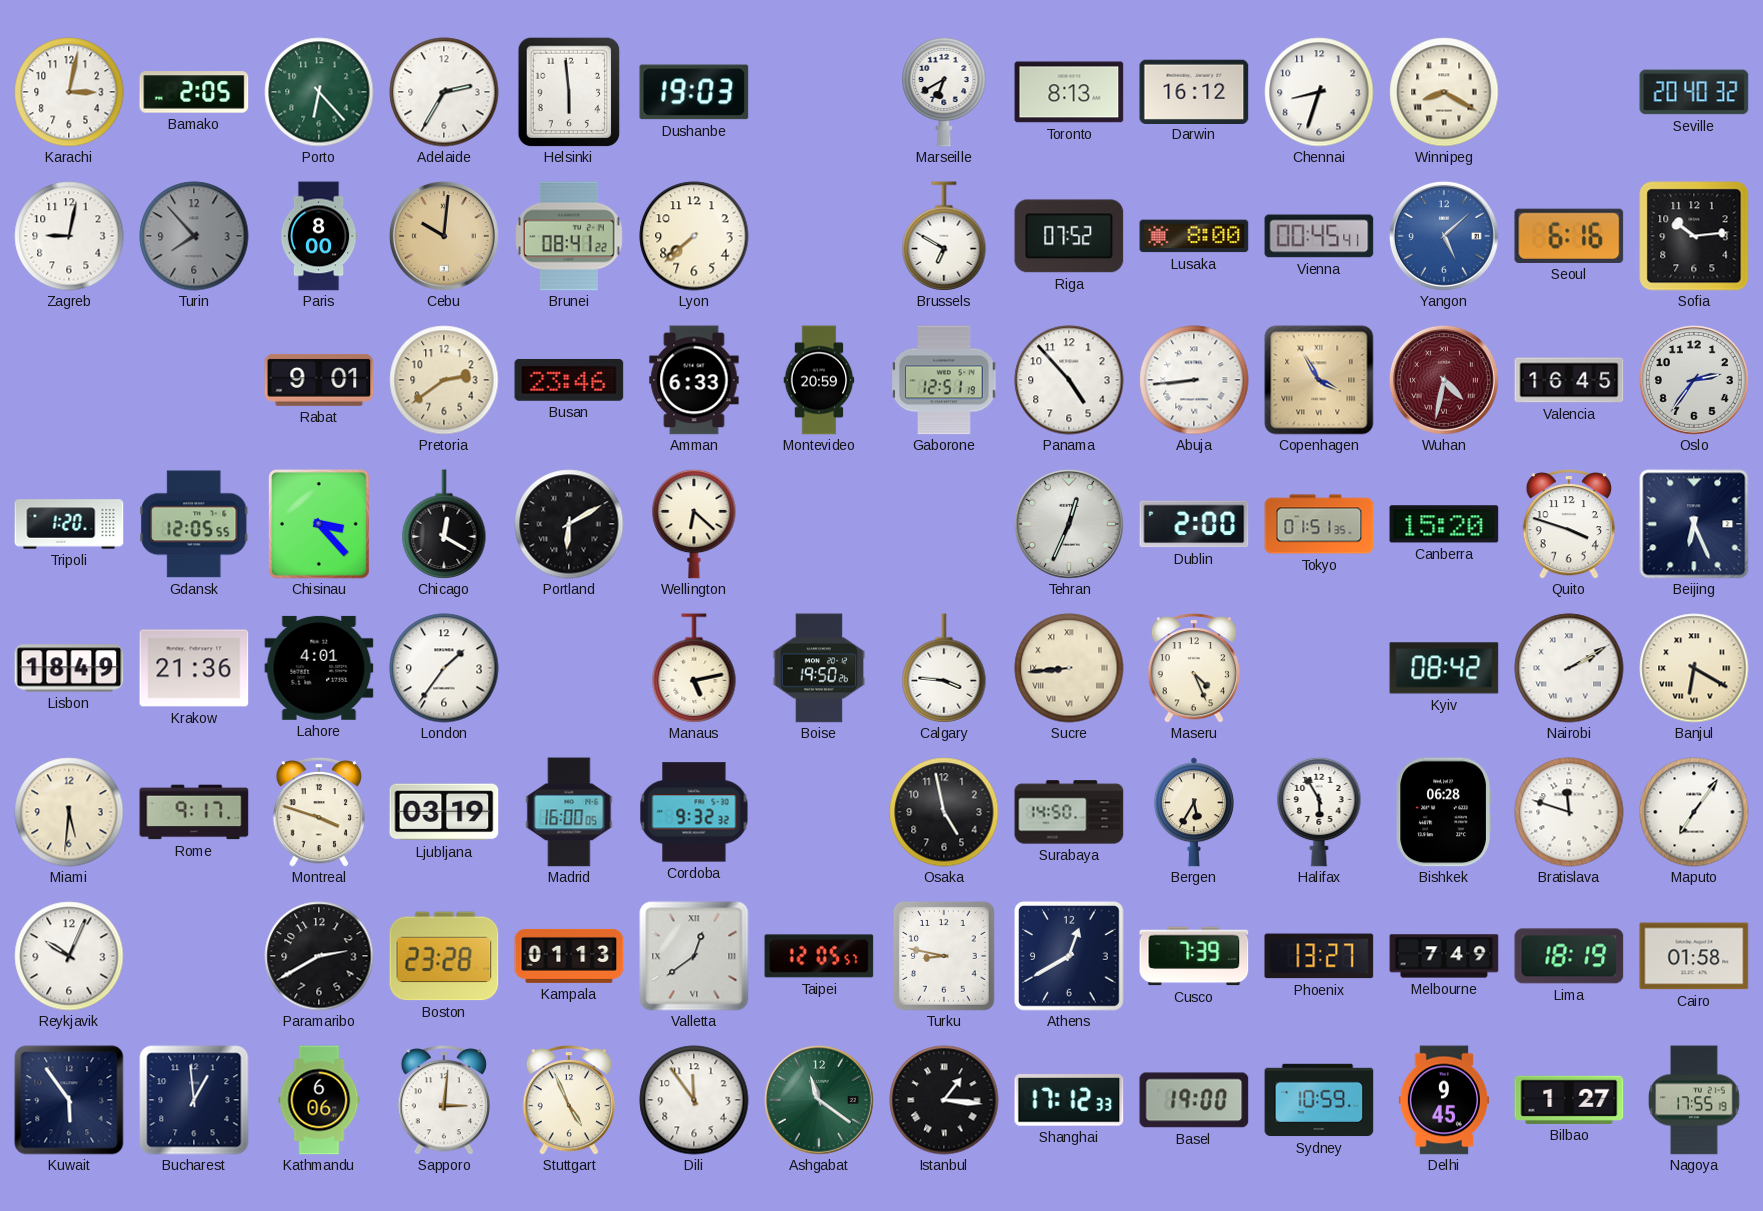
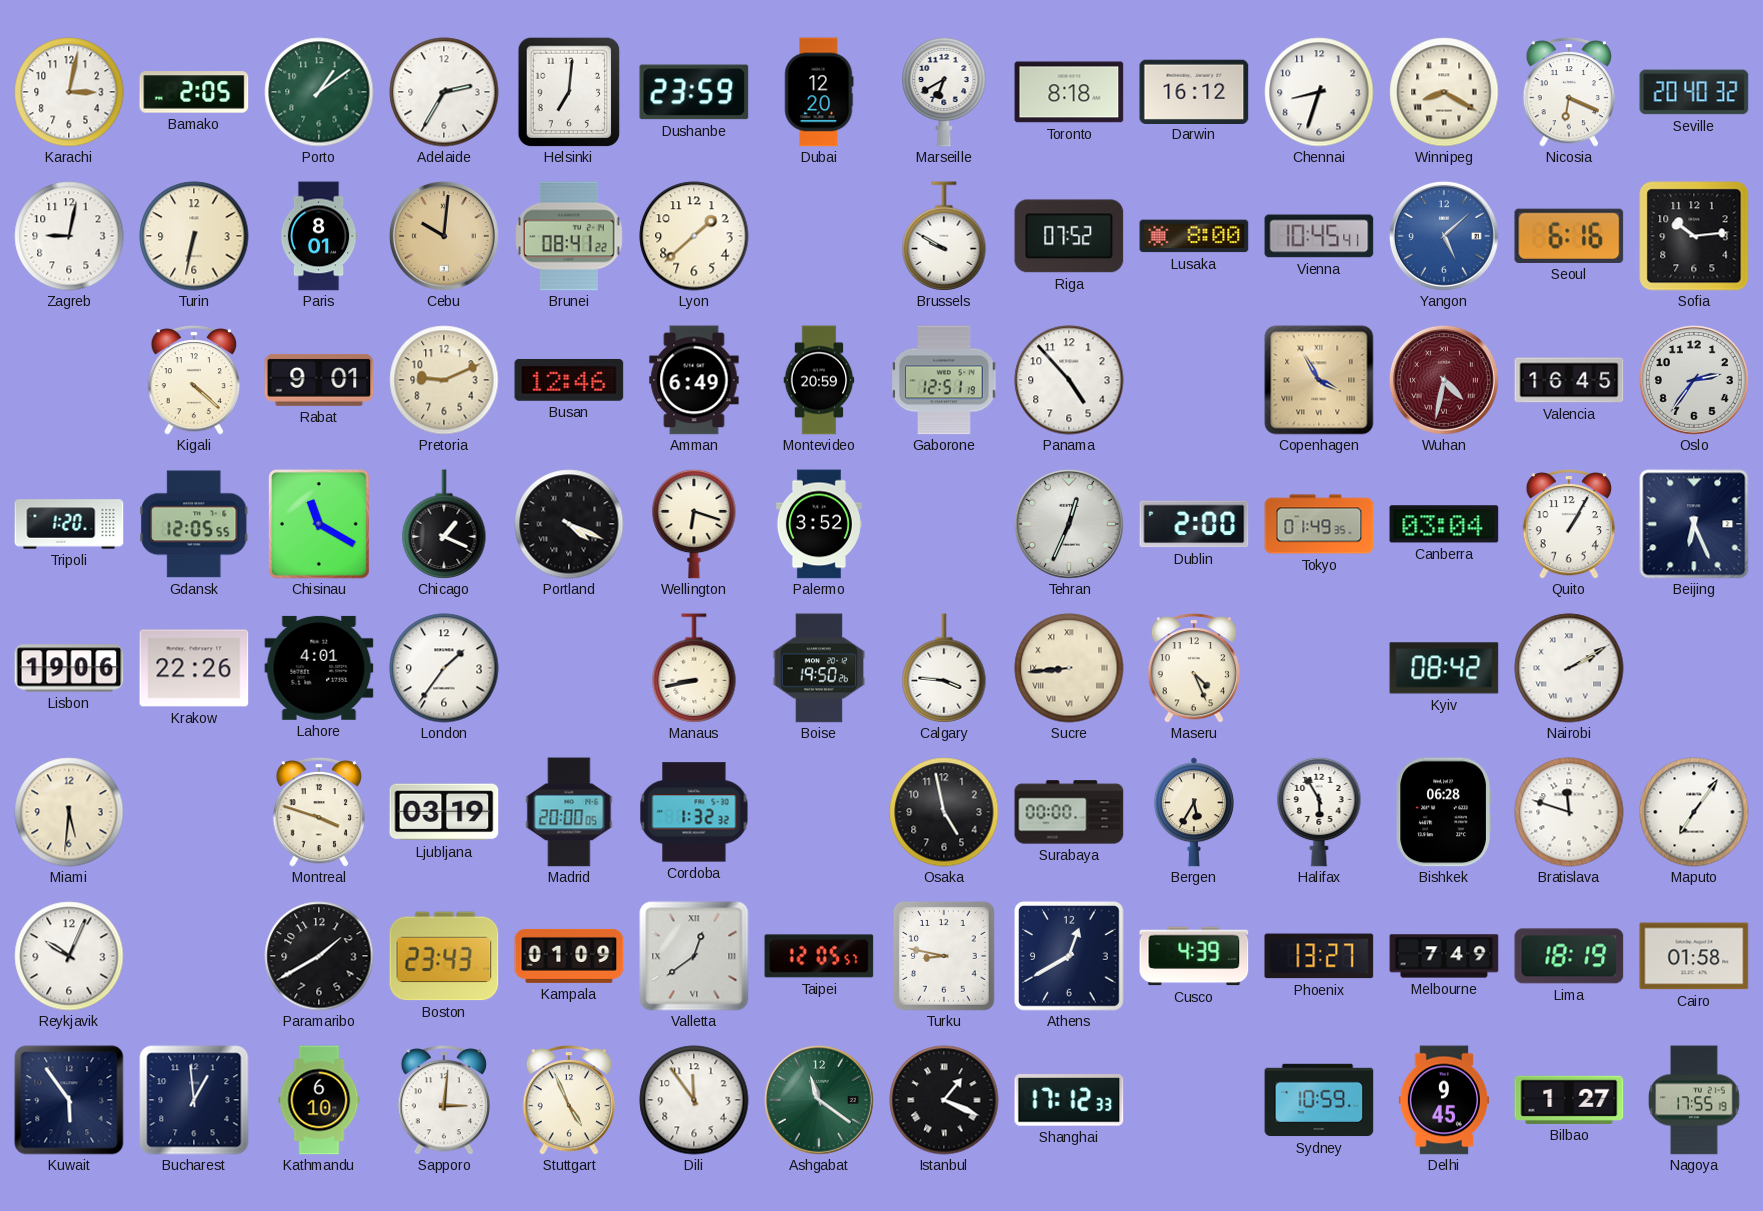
Porto: 6:23 -> 1:09
Helsinki: 5:59 -> 7:01
Dushanbe: 19:03 -> 23:59
Dubai: none -> 12:20
Toronto: 8:13 -> 8:18
Nicosia: none -> 6:19
Turin: 7:53 -> 6:32
Turin dial: grey -> cream
Paris: 8:00 -> 8:01
Lyon: 7:38 -> 1:38
Brussels: 6:50 -> 9:50
Vienna: 00:45 -> 10:45
Kigali: none -> 4:22
Pretoria: 2:39 -> 9:11
Busan: 23:46 -> 12:46
Amman: 6:33 -> 6:49
Abuja: 8:44 -> none
Chisinau: 3:23 -> 11:20
Chicago: 12:20 -> 1:19
Portland: 6:10 -> 4:19
Wellington: 6:22 -> 6:18
Palermo: none -> 3:52
Tokyo: 01:51 -> 01:49
Canberra: 15:20 -> 03:04
Quito: 3:48 -> 1:05
Lisbon: 18:49 -> 19:06
Krakow: 21:36 -> 22:26
Manaus: 5:13 -> 8:43
Banjul: 6:20 -> none
Rome: 9:17 -> none
Madrid: 16:00 -> 20:00
Cordoba: 9:32 -> 1:32
Surabaya: 14:50 -> 00:00
Paramaribo: 2:40 -> 1:40
Boston: 23:28 -> 23:43
Kampala: 01:13 -> 01:09
Cusco: 7:39 -> 4:39
Kathmandu: 6:06 -> 6:10
Istanbul: 1:16 -> 1:19
Basel: 19:00 -> none
